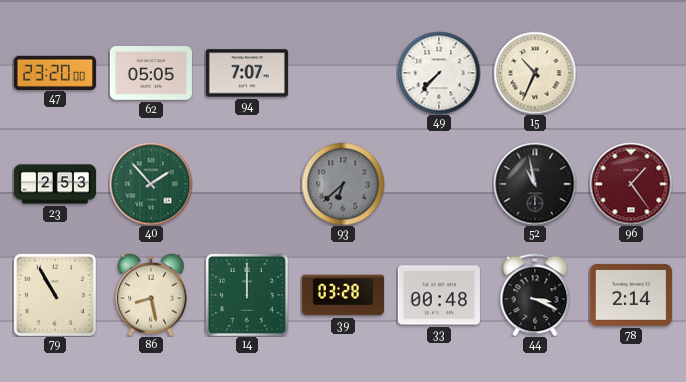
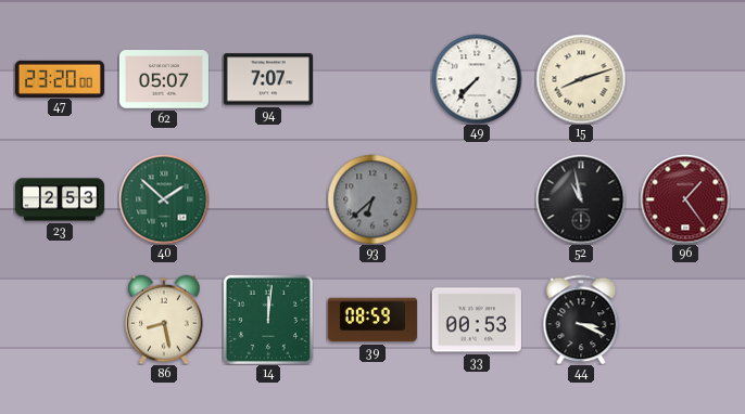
62: 05:05 -> 05:07
15: 10:34 -> 8:12
40: 1:53 -> 1:52
79: 10:55 -> none
14: 12:00 -> 12:01
39: 03:28 -> 08:59
33: 00:48 -> 00:53
78: 2:14 -> none
